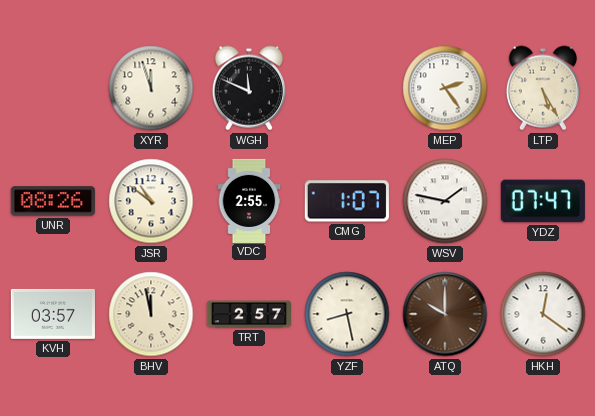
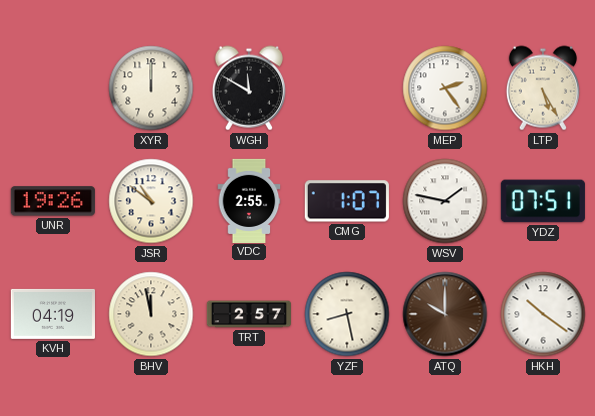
XYR: 11:57 -> 12:00
WGH: 11:49 -> 11:50
UNR: 08:26 -> 19:26
YDZ: 07:47 -> 07:51
KVH: 03:57 -> 04:19
HKH: 12:21 -> 10:21
